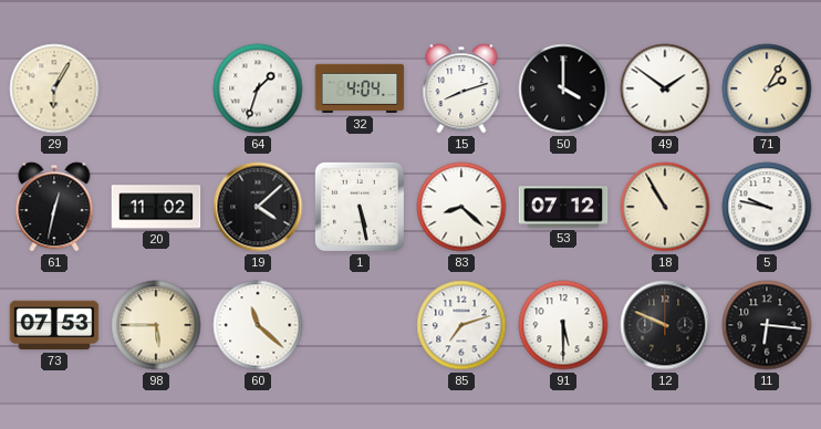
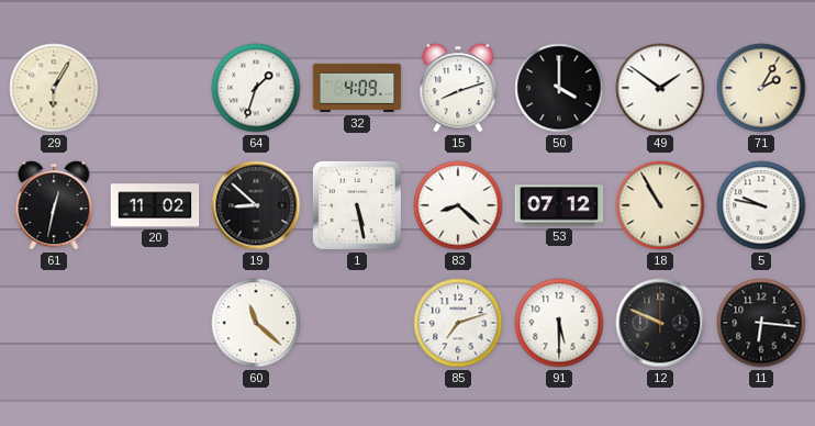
32: 4:04 -> 4:09
19: 4:08 -> 8:52
73: 07:53 -> none
98: 5:45 -> none
